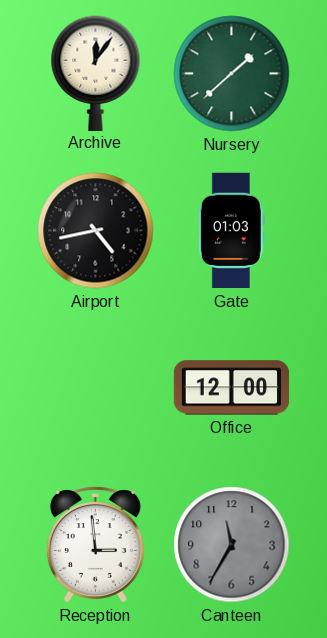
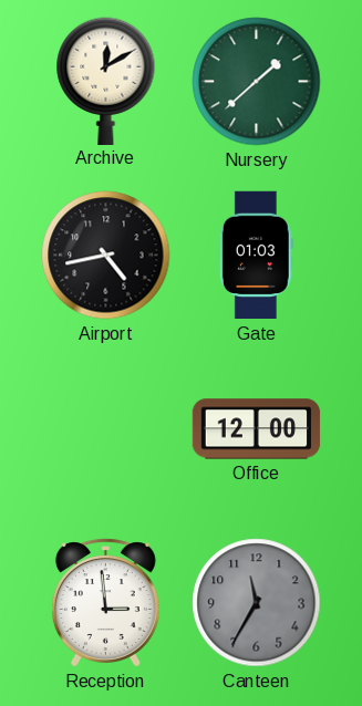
Archive: 12:06 -> 12:10
